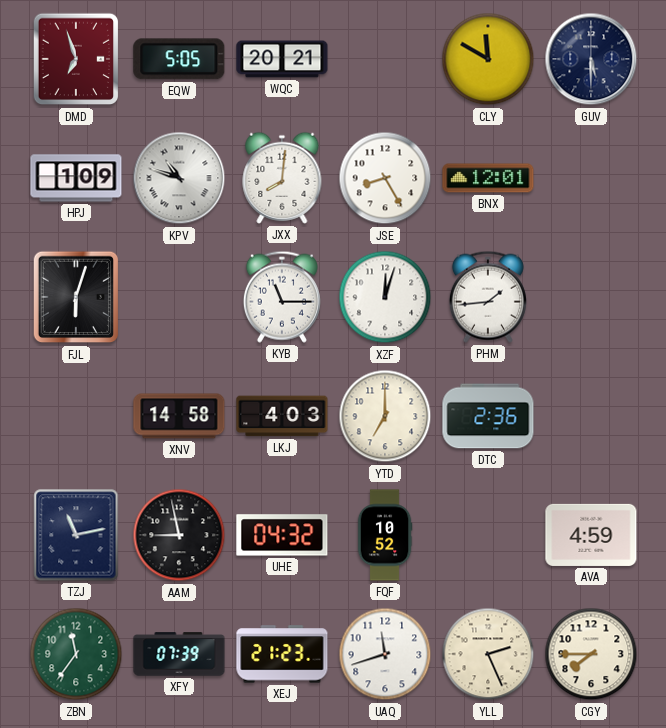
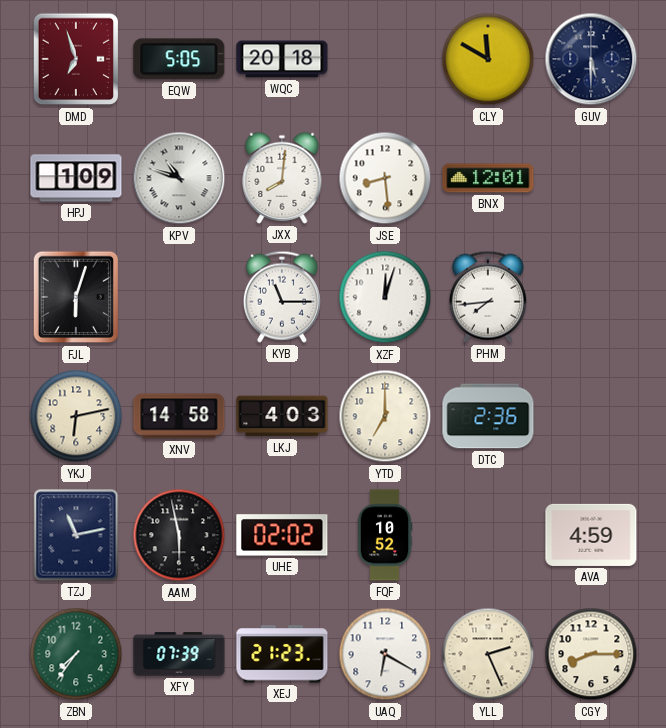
WQC: 20:21 -> 20:18
JSE: 8:25 -> 8:29
PHM: 1:44 -> 7:44
YKJ: none -> 6:13
AAM: 8:58 -> 5:58
UHE: 04:32 -> 02:02
ZBN: 11:36 -> 7:36
UAQ: 11:42 -> 6:20
CGY: 7:45 -> 8:15
